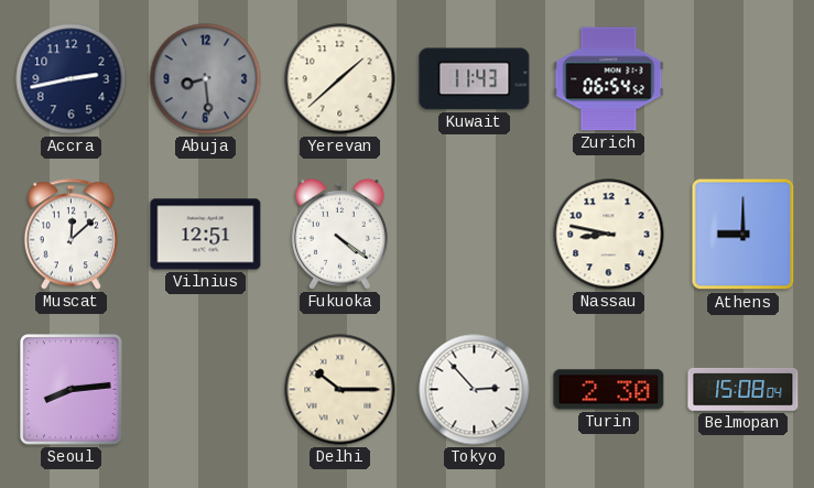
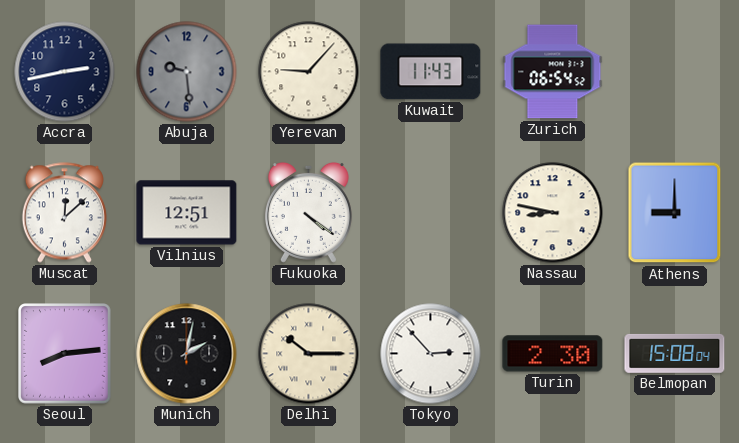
Abuja: 8:29 -> 9:29
Yerevan: 1:38 -> 9:07
Munich: none -> 2:02
